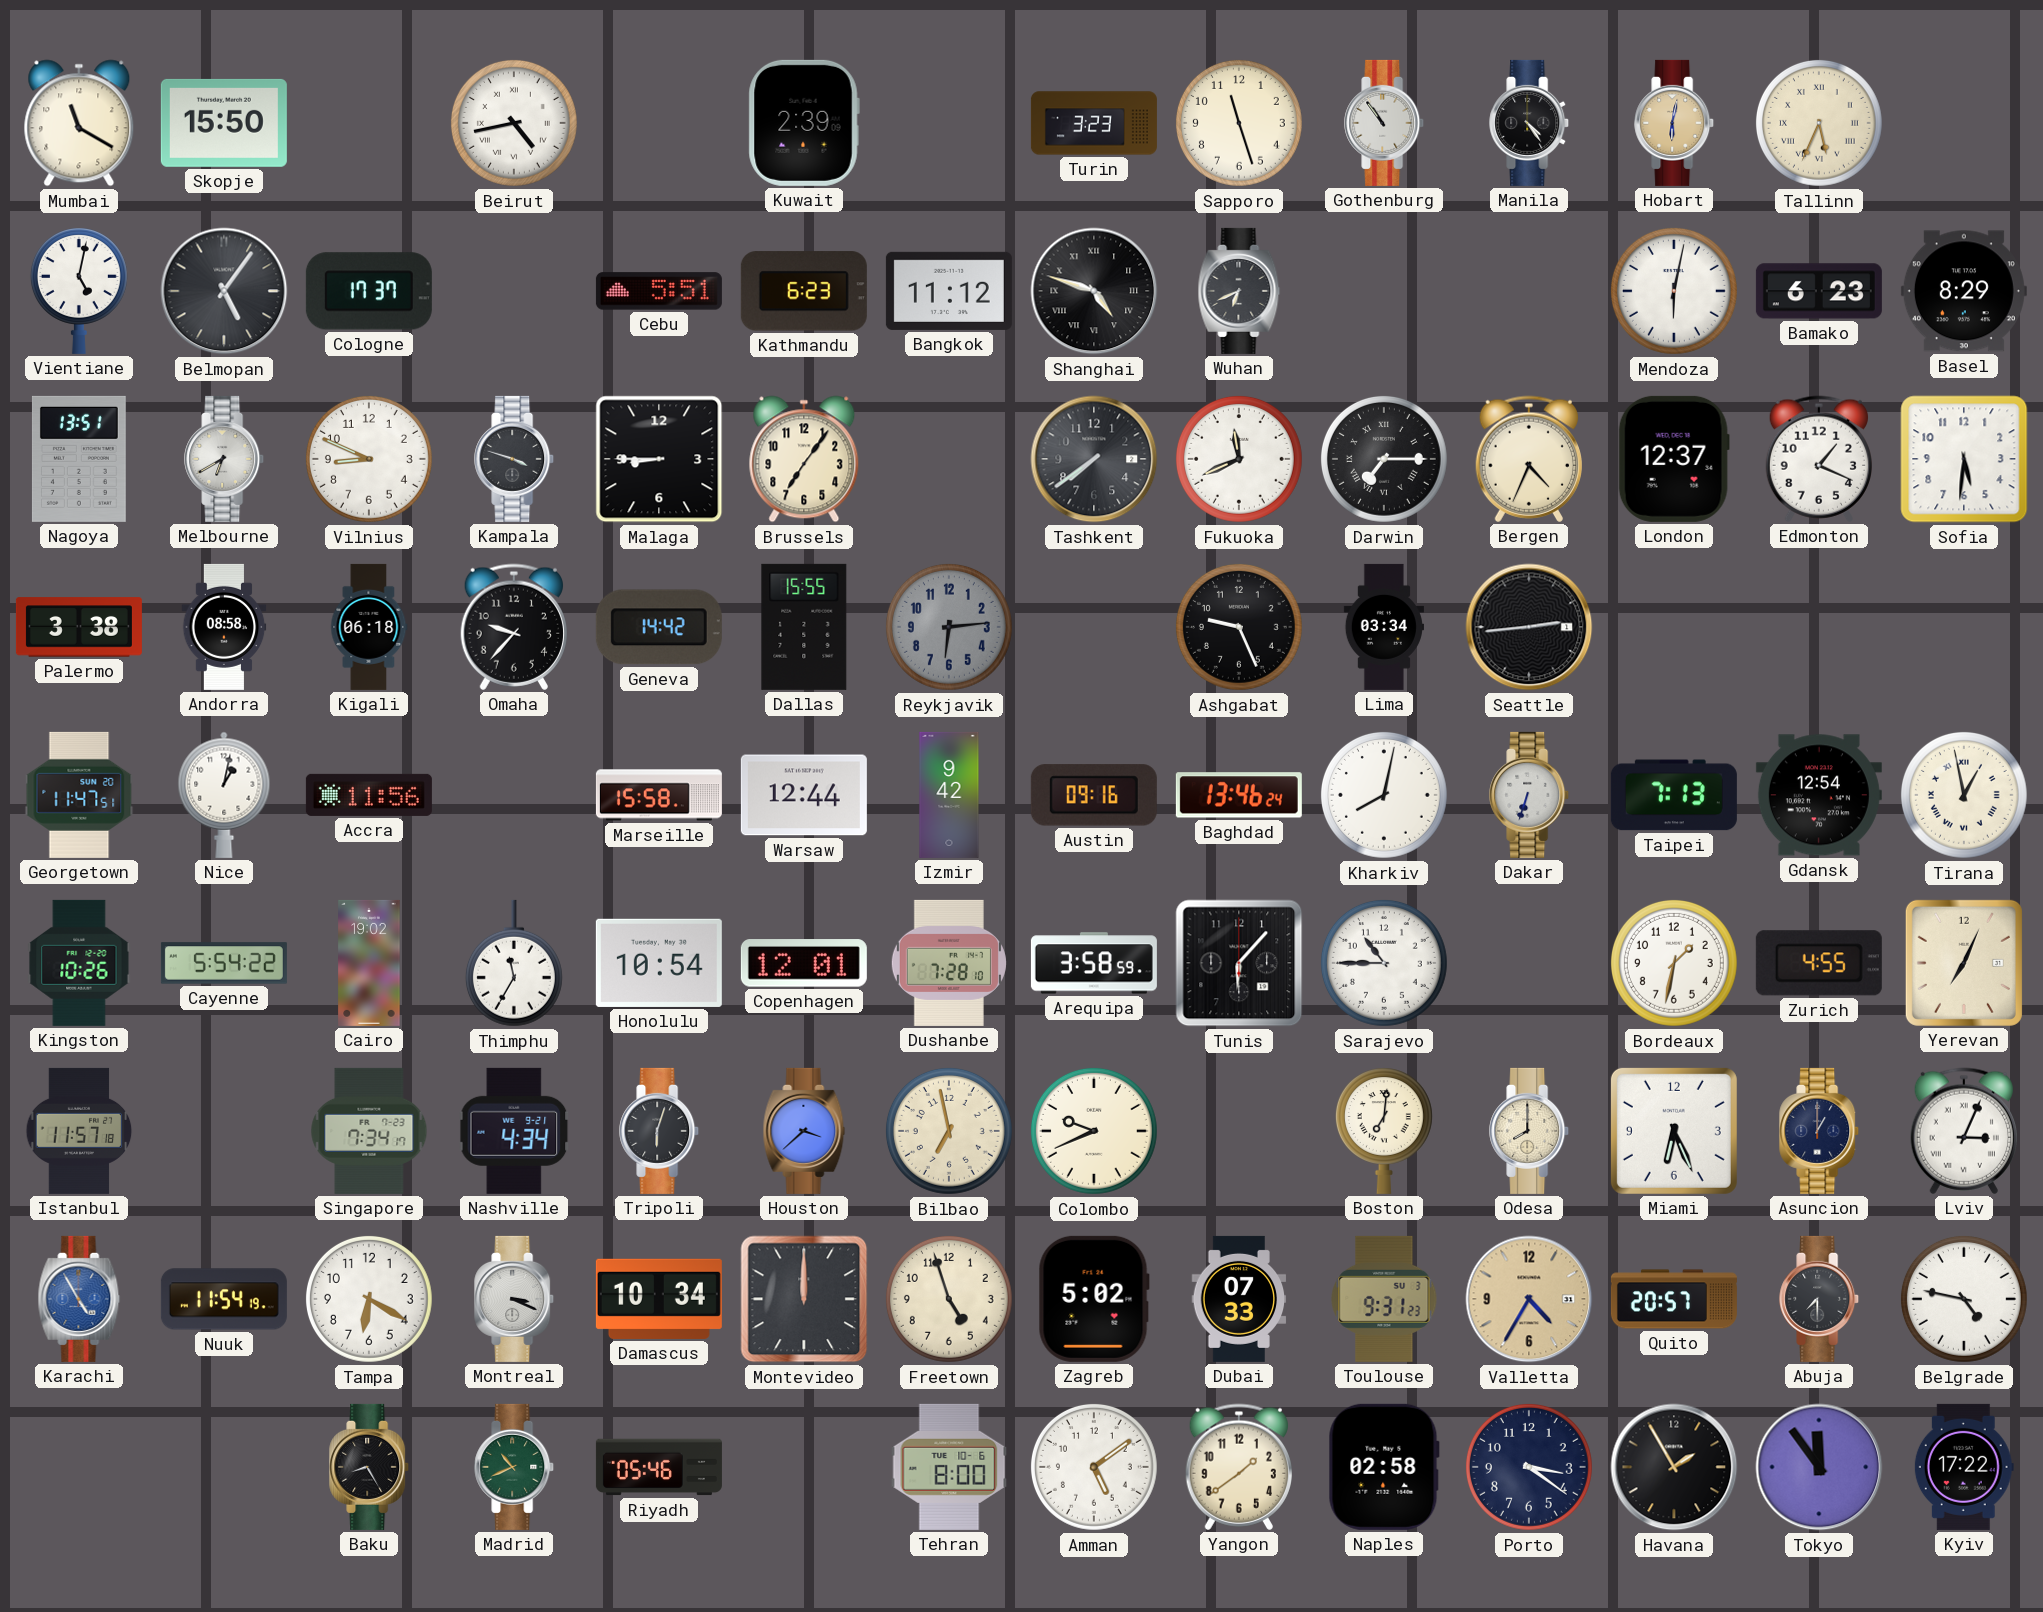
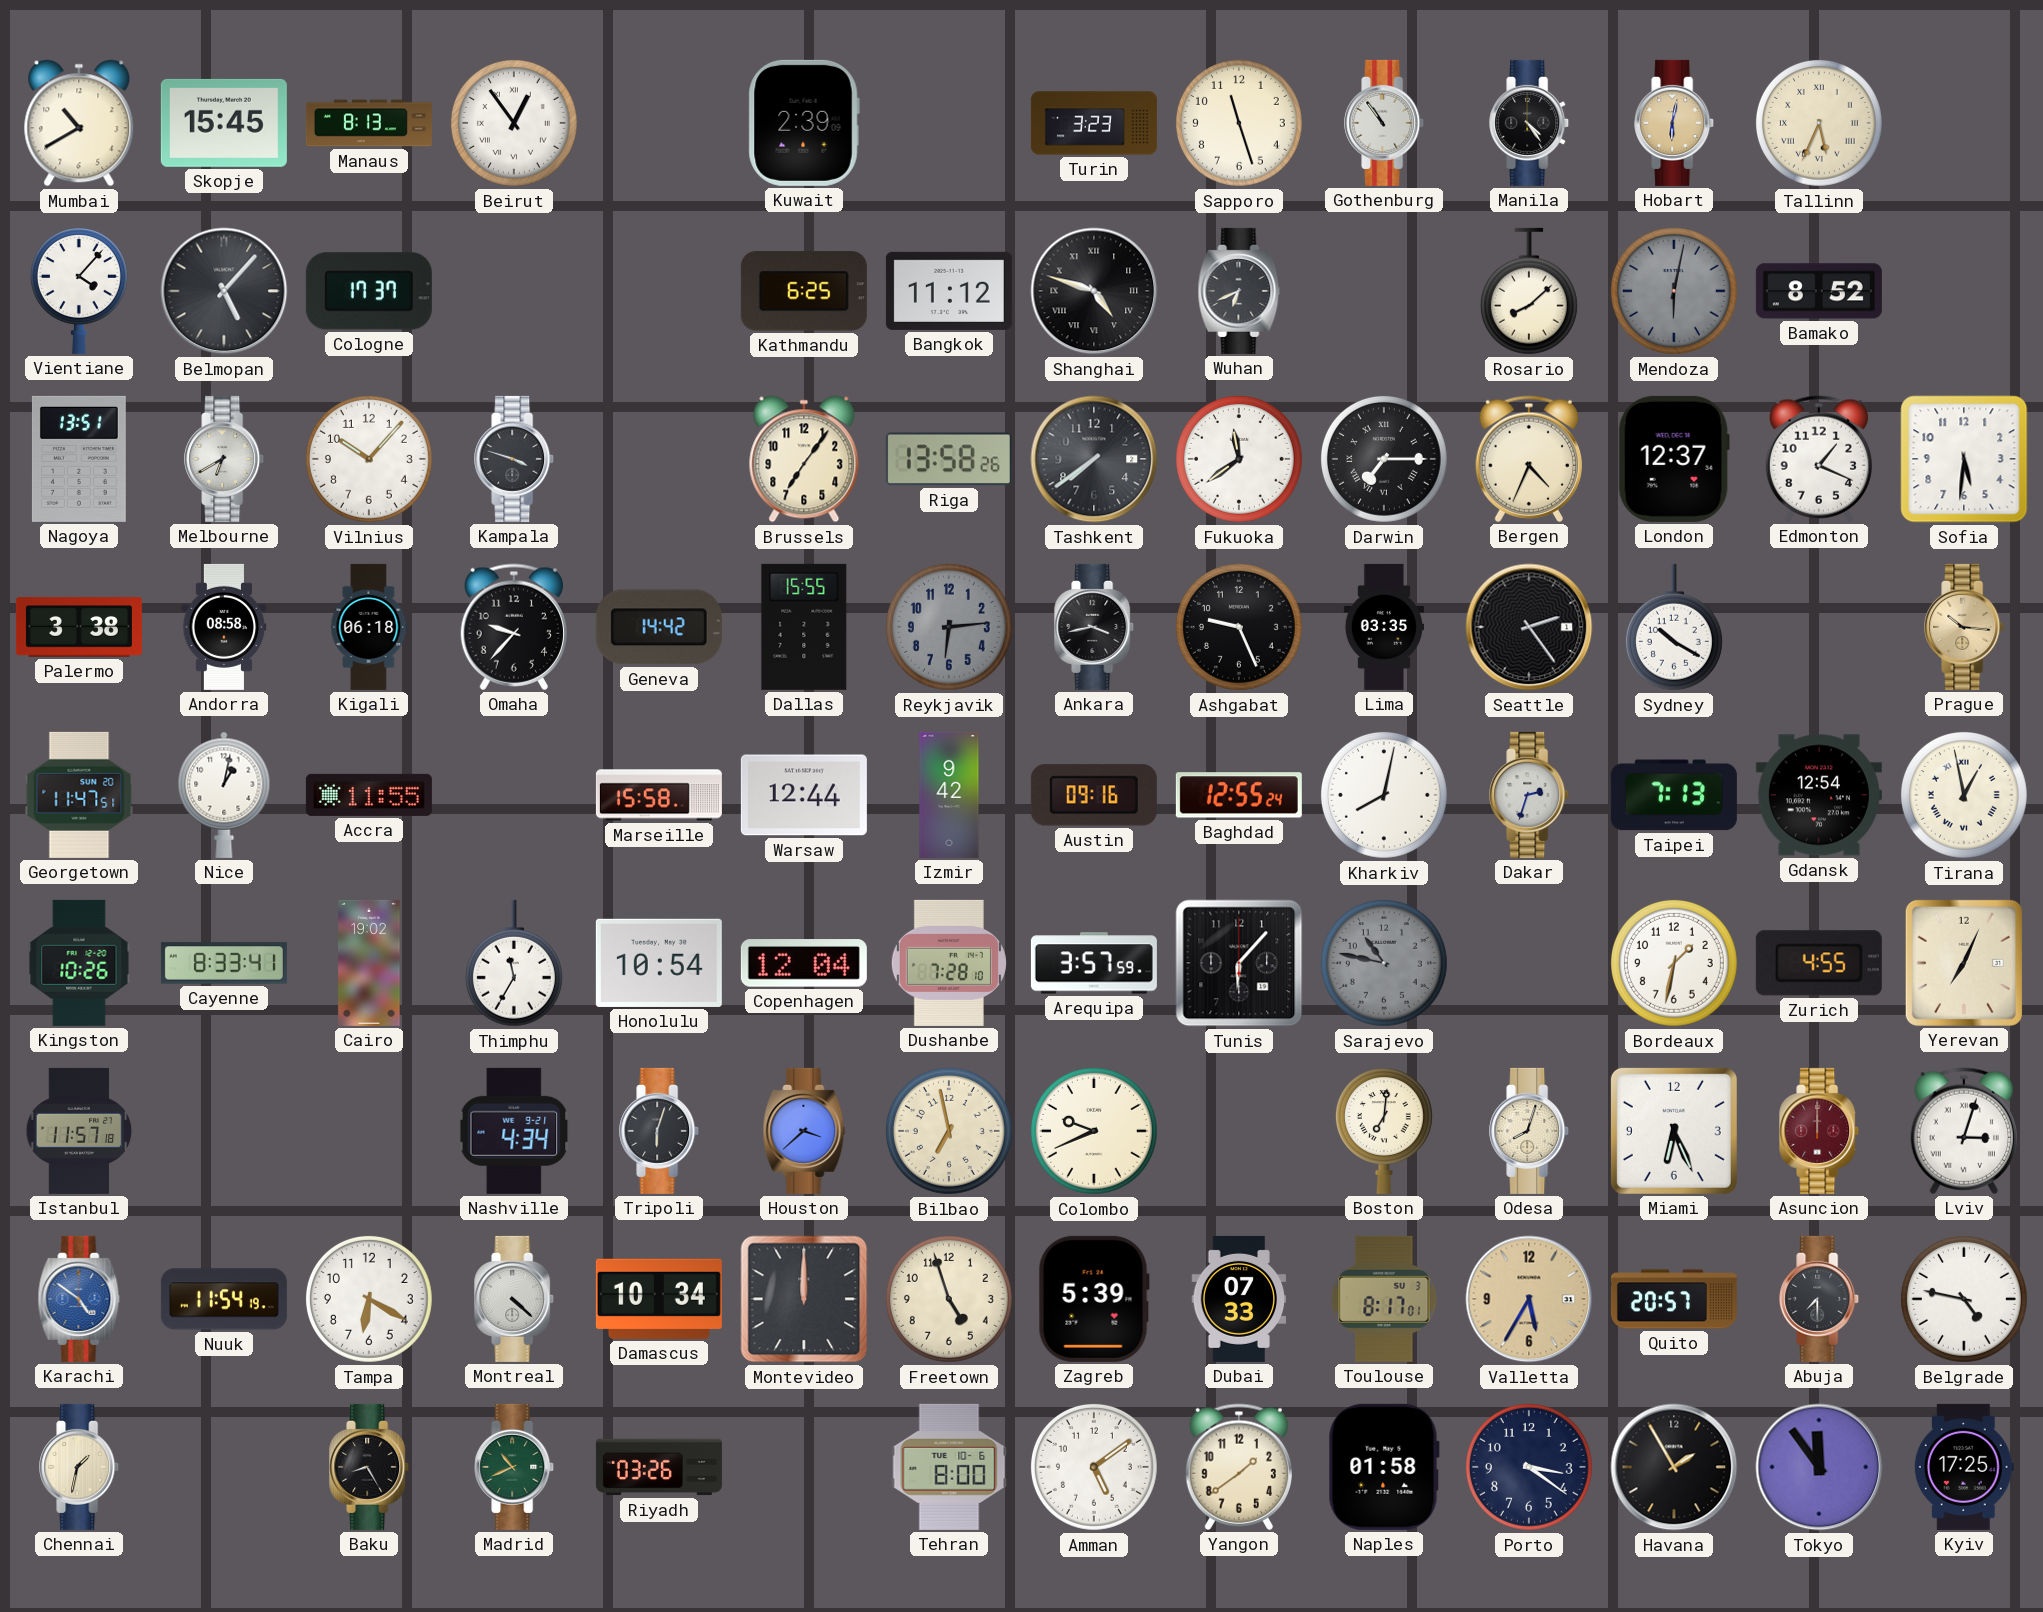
Mumbai: 11:20 -> 10:40
Skopje: 15:50 -> 15:45
Manaus: none -> 8:13
Beirut: 4:43 -> 12:54
Vientiane: 5:02 -> 4:07
Belmopan: 5:06 -> 5:07
Cebu: 5:51 -> none
Kathmandu: 6:23 -> 6:25
Rosario: none -> 8:08
Mendoza dial: white -> grey
Bamako: 6:23 -> 8:52
Basel: 8:29 -> none
Vilnius: 8:49 -> 10:07
Malaga: 8:45 -> none
Riga: none -> 13:58
Fukuoka: 11:41 -> 11:39
Ankara: none -> 3:43
Lima: 03:34 -> 03:35
Seattle: 2:44 -> 2:24
Sydney: none -> 10:20
Prague: none -> 10:16
Accra: 11:56 -> 11:55
Baghdad: 13:46 -> 12:55
Dakar: 6:33 -> 2:33
Cayenne: 5:54 -> 8:33
Copenhagen: 12:01 -> 12:04
Arequipa: 3:58 -> 3:57
Sarajevo: 10:45 -> 10:47
Sarajevo dial: white -> grey
Singapore: 7:34 -> none
Odesa: 8:00 -> 8:03
Asuncion: 1:00 -> 12:00
Asuncion dial: navy -> burgundy
Lviv: 3:04 -> 3:03
Karachi: 4:55 -> 4:51
Montreal: 3:19 -> 4:22
Zagreb: 5:02 -> 5:39
Toulouse: 9:31 -> 8:17
Valletta: 4:35 -> 5:35
Chennai: none -> 1:32
Riyadh: 05:46 -> 03:26
Naples: 02:58 -> 01:58
Kyiv: 17:22 -> 17:25
